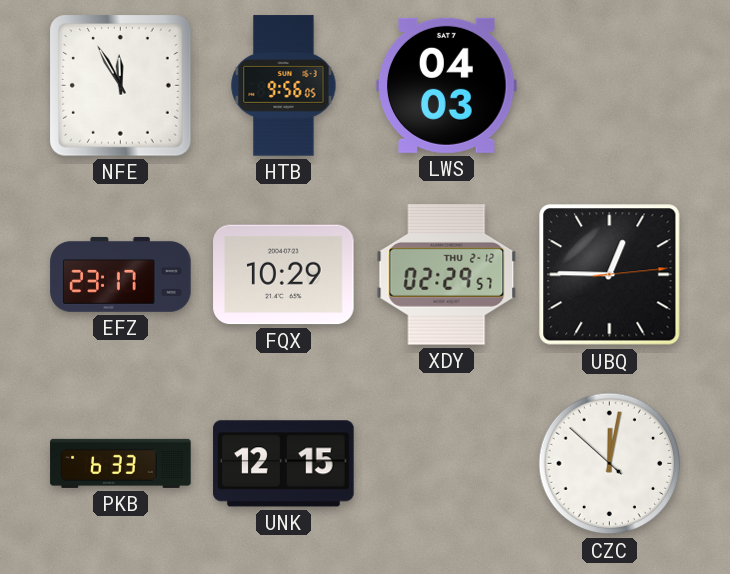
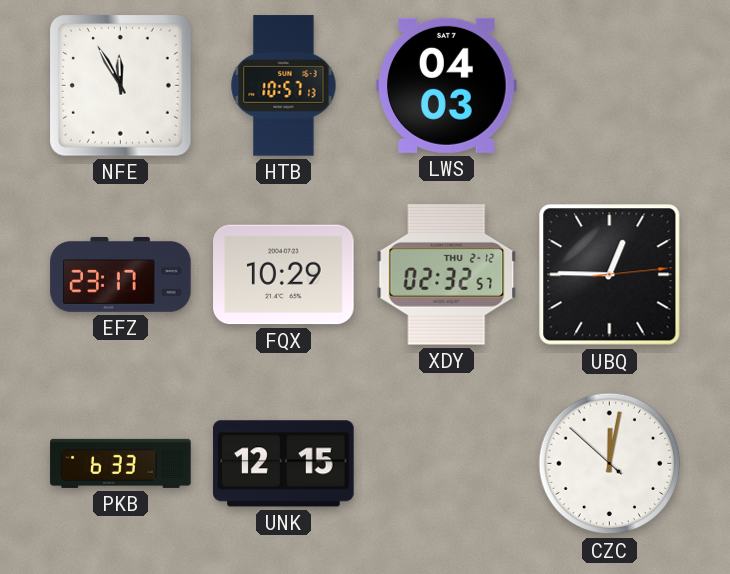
HTB: 9:56 -> 10:57
XDY: 02:29 -> 02:32
